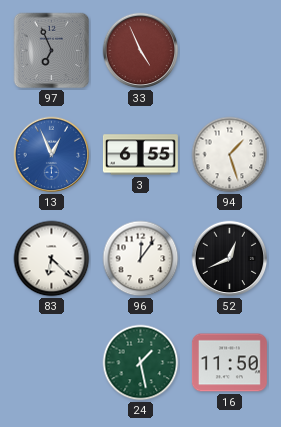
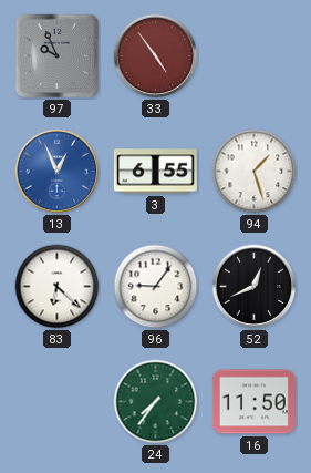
97: 6:56 -> 9:56
33: 4:56 -> 4:54
96: 12:06 -> 9:06
24: 1:28 -> 7:36
